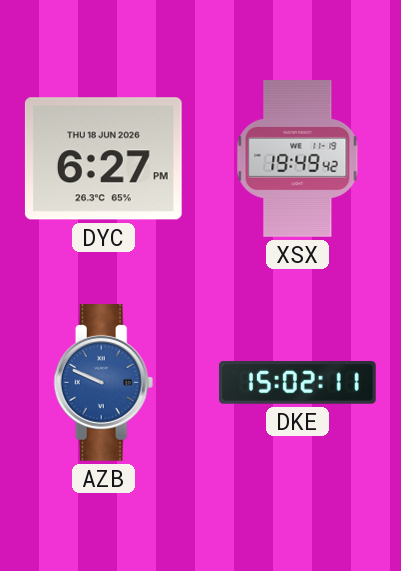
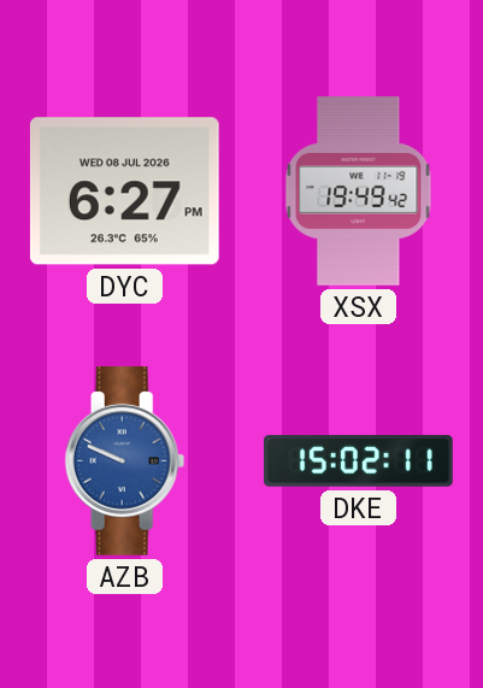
DYC date: THU 18 JUN 2026 -> WED 08 JUL 2026
